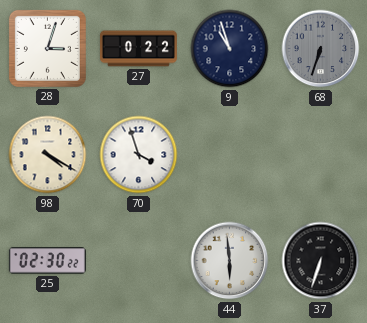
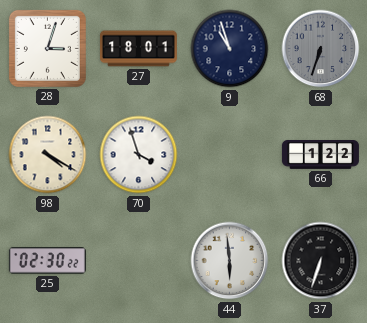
27: 0:22 -> 18:01
66: none -> 1:22
